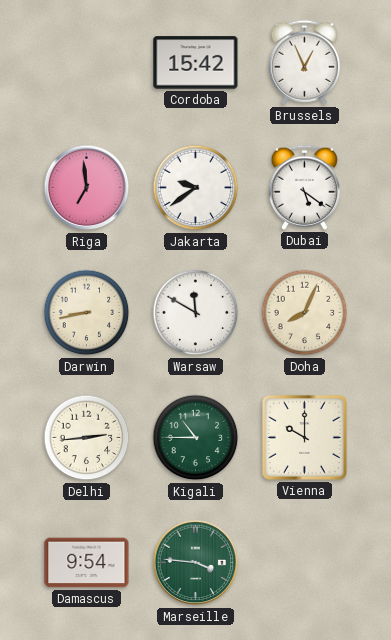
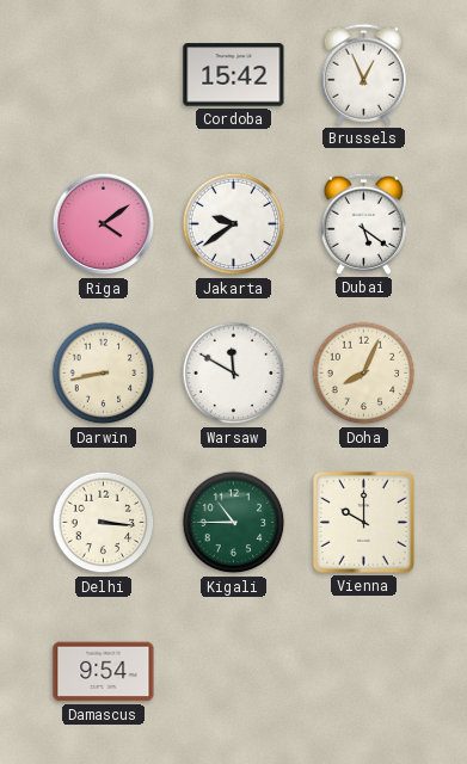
Riga: 6:59 -> 4:09
Delhi: 2:44 -> 3:16
Marseille: 3:46 -> none
